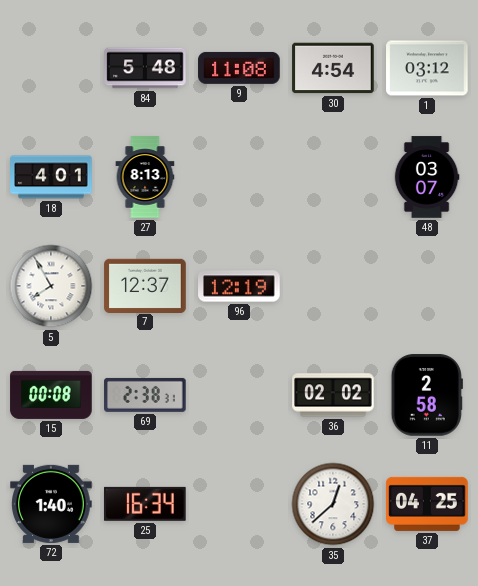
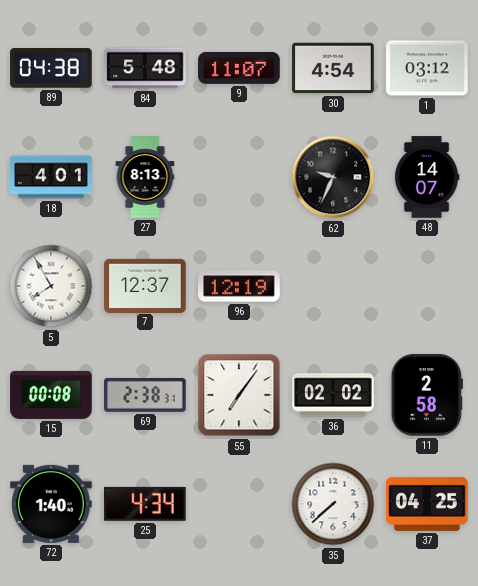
89: none -> 04:38
9: 11:08 -> 11:07
62: none -> 9:34
48: 03:07 -> 14:07
55: none -> 7:06
25: 16:34 -> 4:34
35: 12:38 -> 7:38
